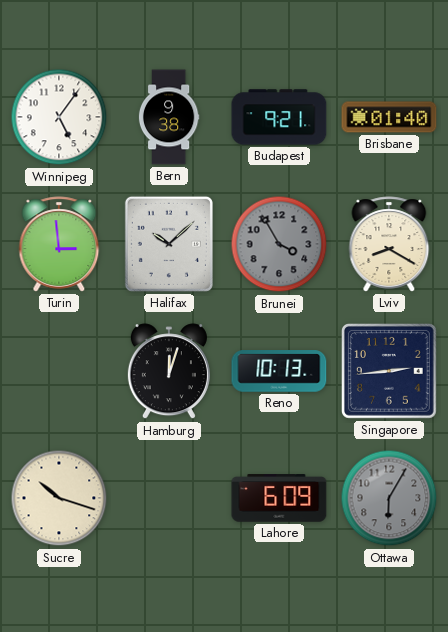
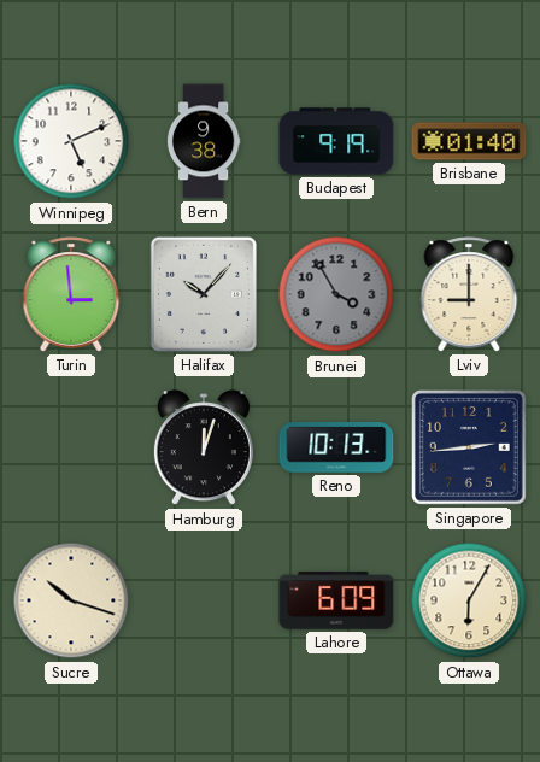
Winnipeg: 5:06 -> 5:11
Budapest: 9:21 -> 9:19
Halifax: 10:08 -> 10:07
Lviv: 8:20 -> 9:00
Ottawa dial: grey -> cream
